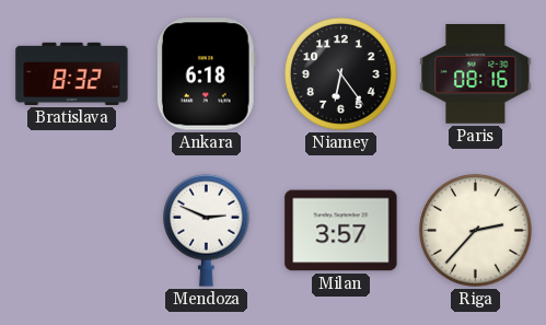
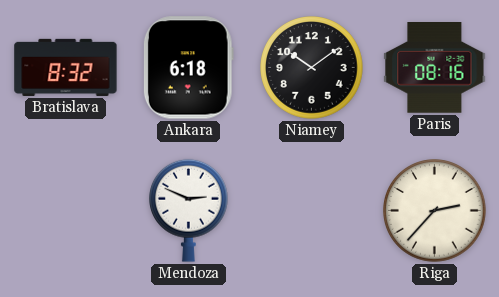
Niamey: 6:24 -> 10:09
Milan: 3:57 -> none
